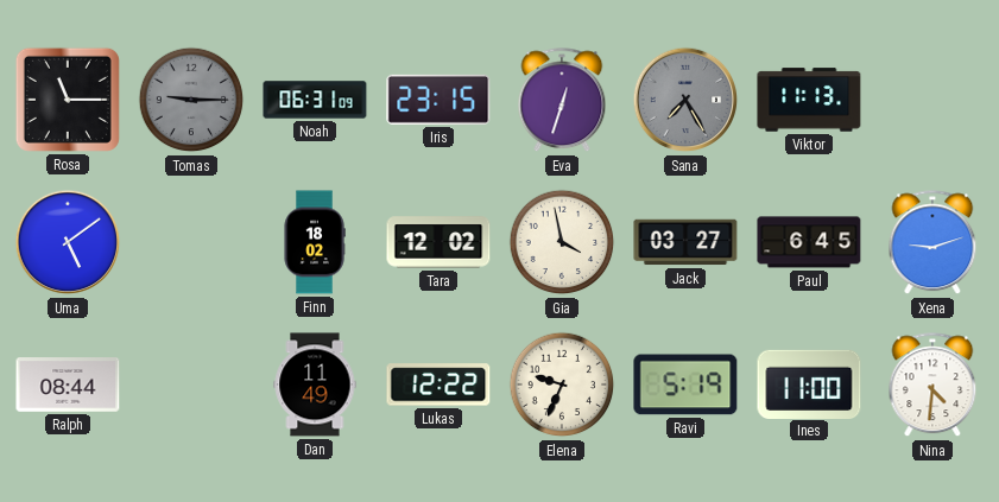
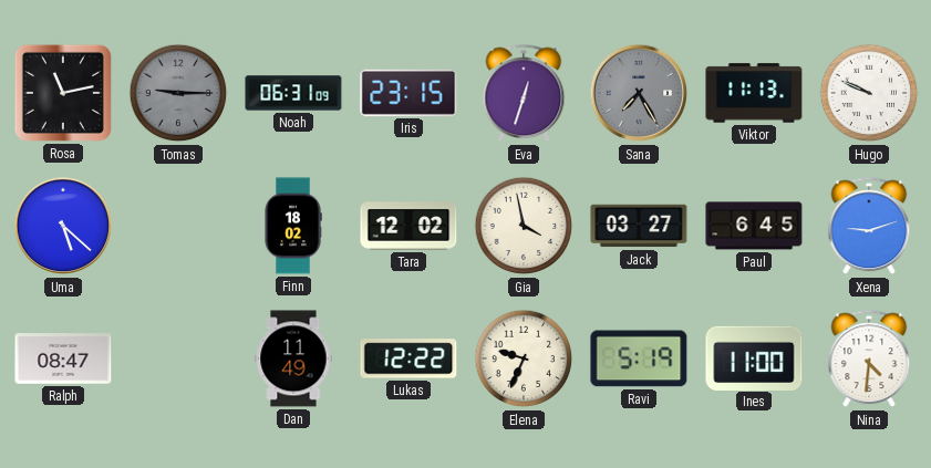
Rosa: 11:15 -> 11:13
Hugo: none -> 9:49
Uma: 5:09 -> 5:22
Ralph: 08:44 -> 08:47
